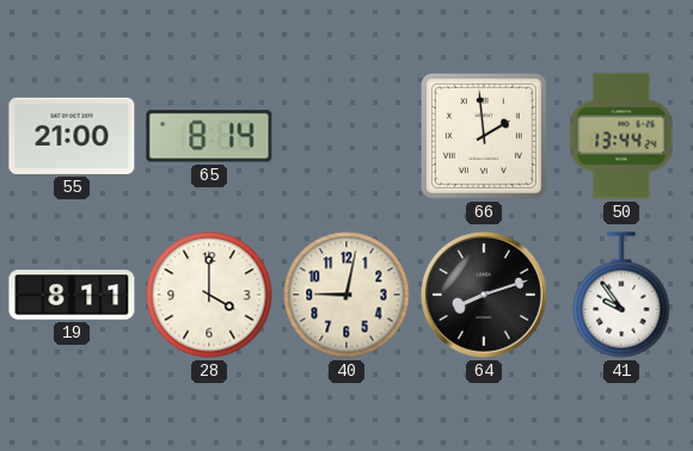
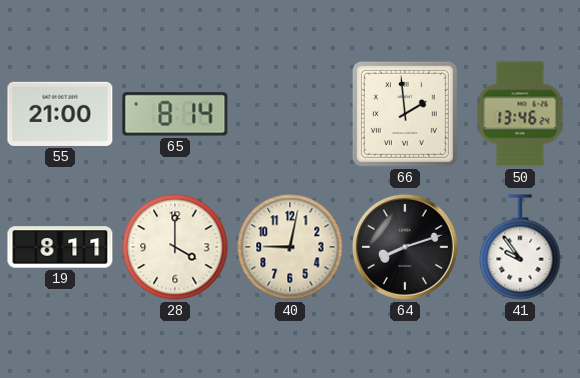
50: 13:44 -> 13:46
